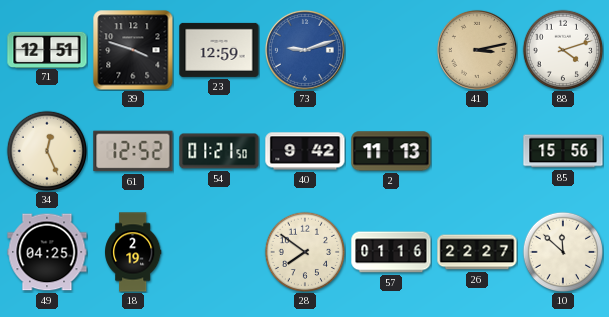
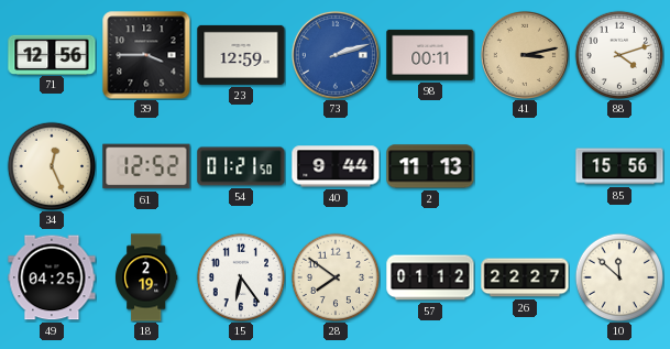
71: 12:51 -> 12:56
39: 3:48 -> 3:45
73: 9:12 -> 2:12
98: none -> 00:11
40: 9:42 -> 9:44
15: none -> 6:24
57: 01:16 -> 01:12
